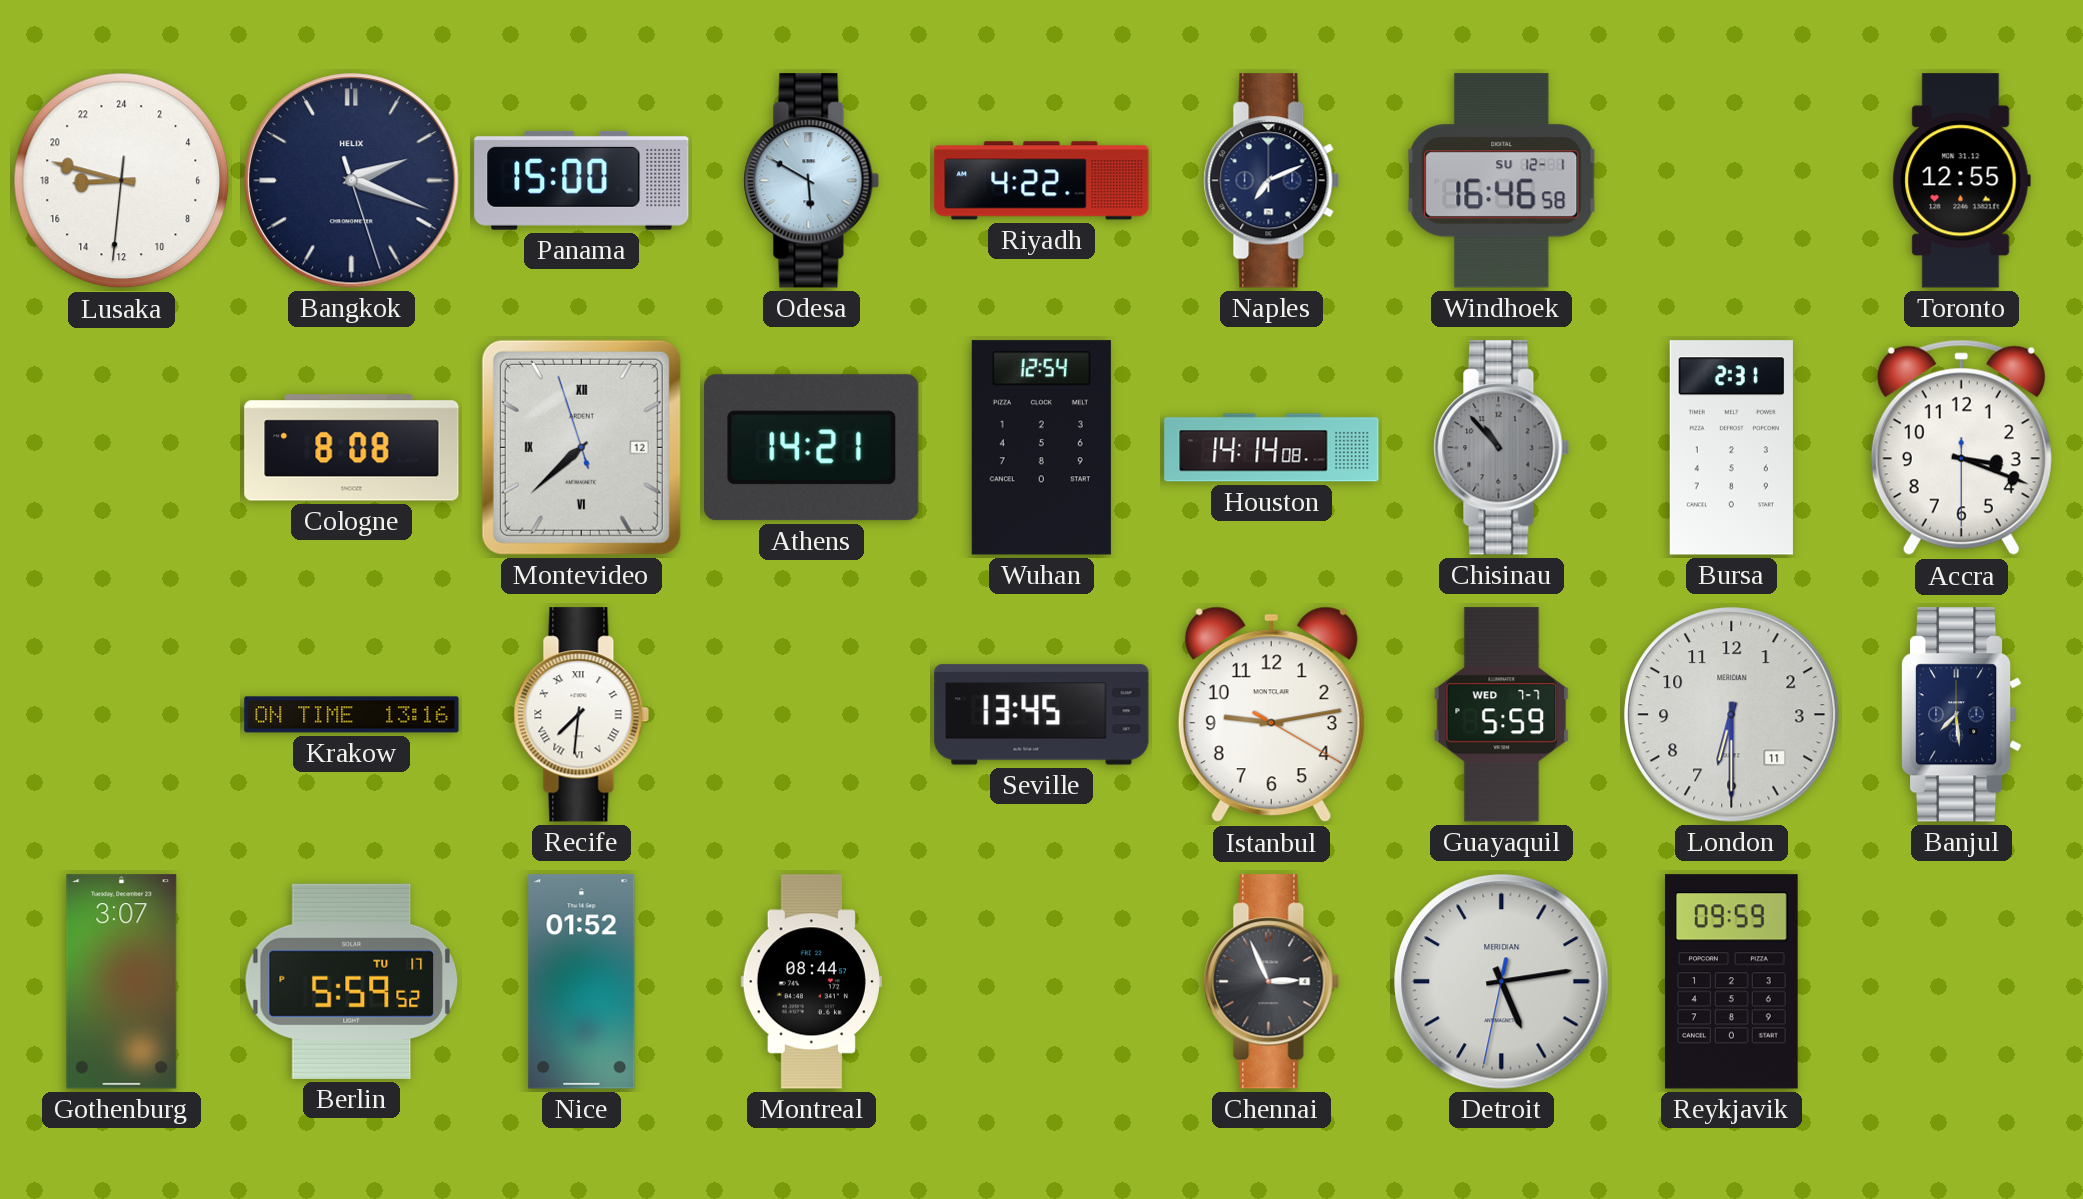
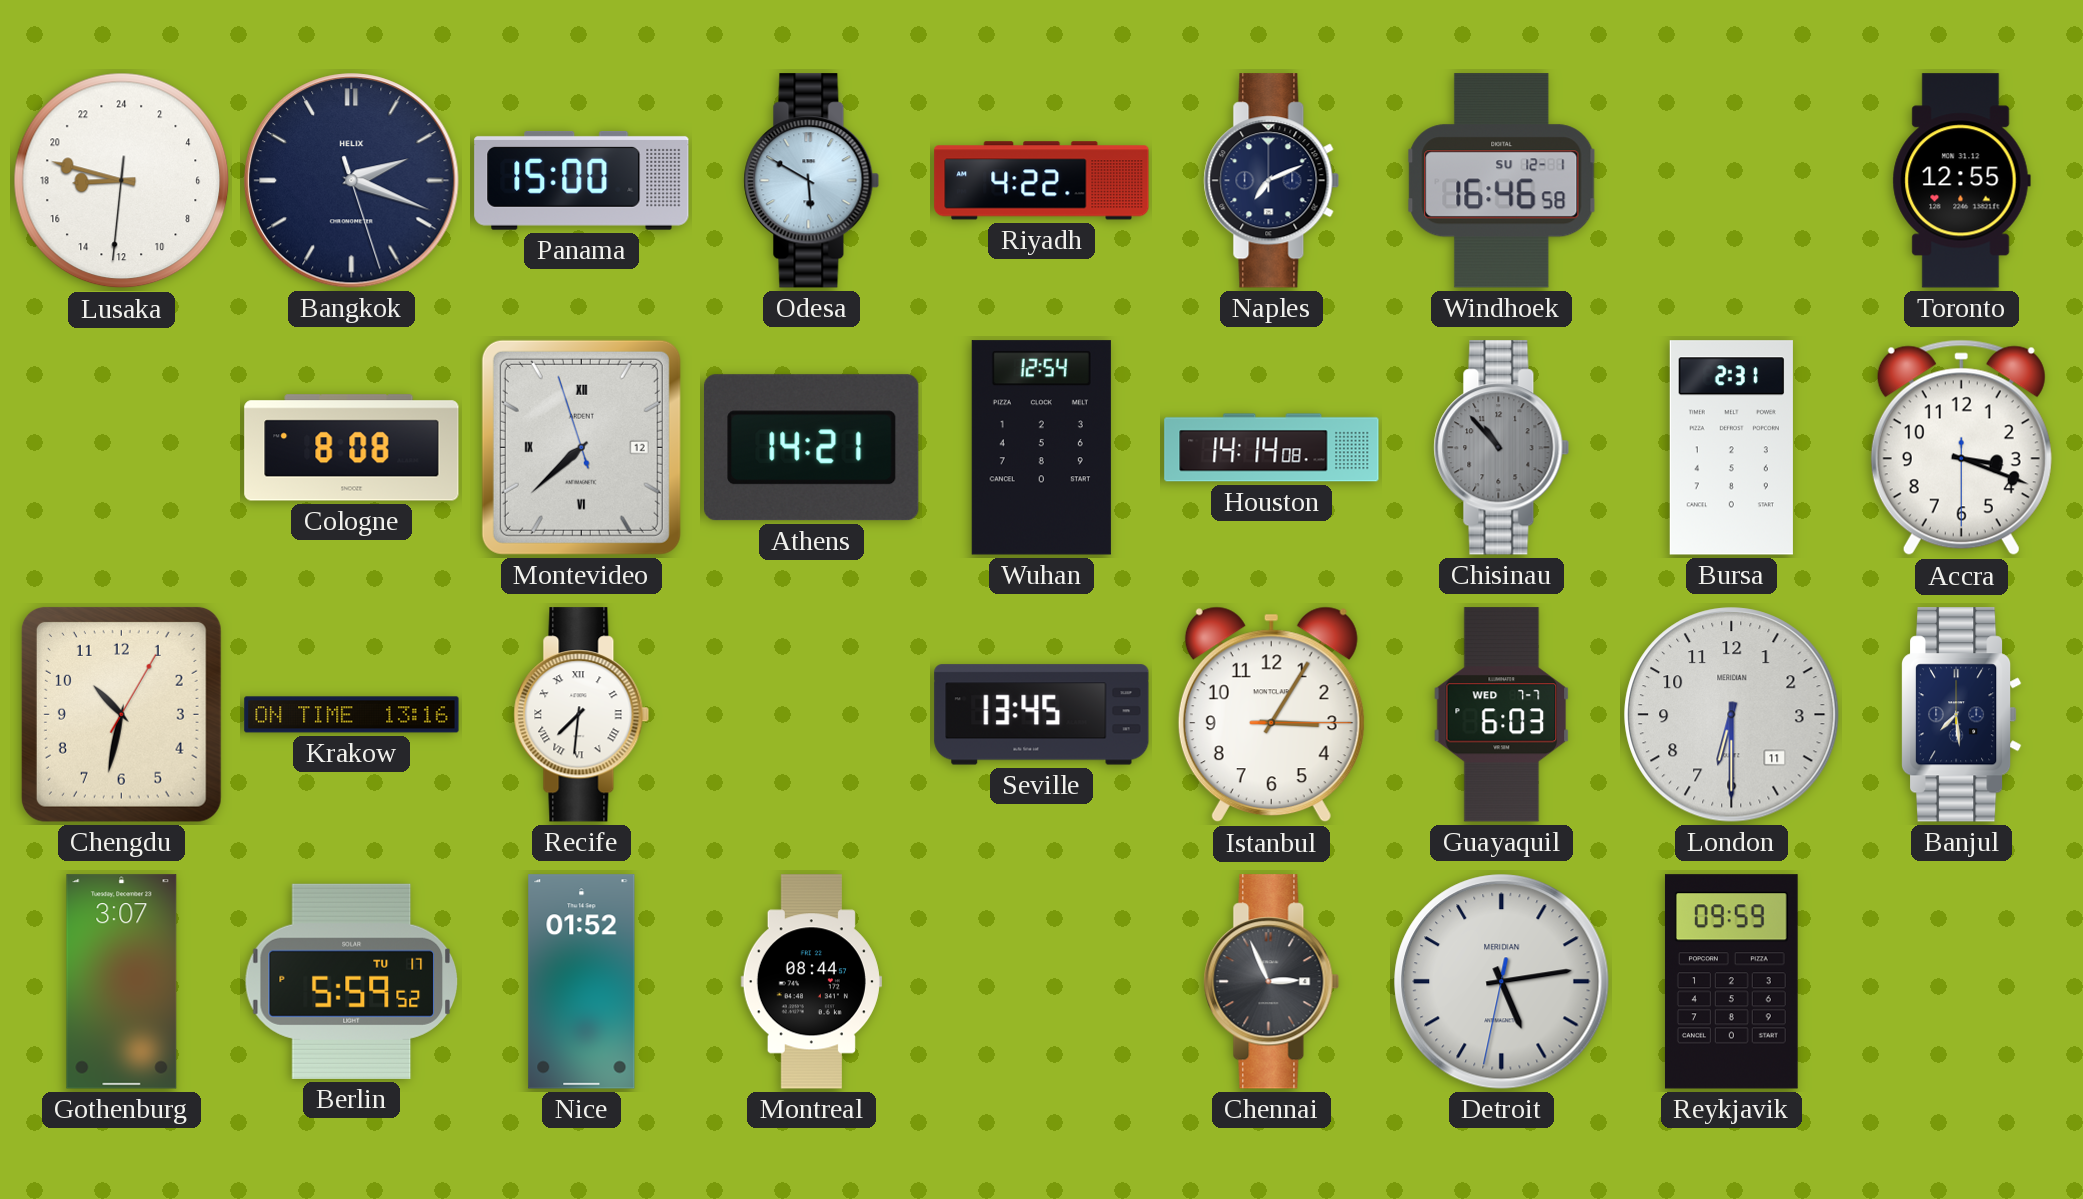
Chengdu: none -> 10:32
Istanbul: 9:13 -> 3:05
Guayaquil: 5:59 -> 6:03
